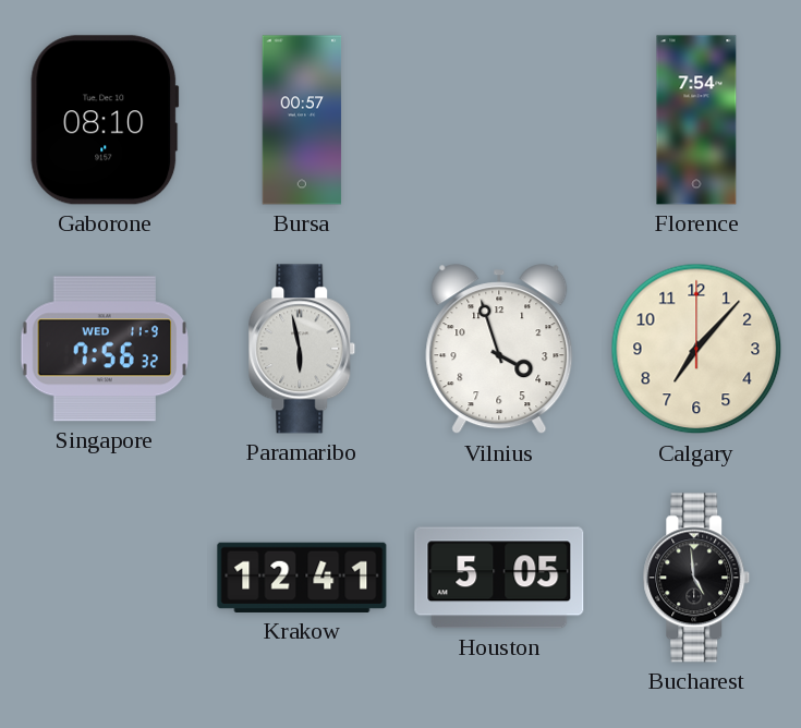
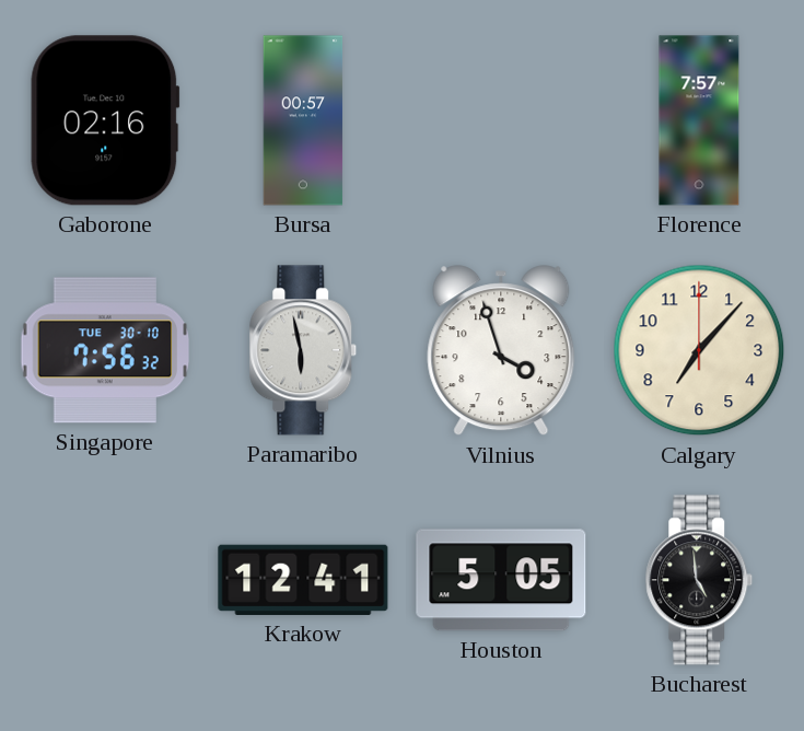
Gaborone: 08:10 -> 02:16
Florence: 7:54 -> 7:57
Singapore date: WED 11-9 -> TUE 30-10
